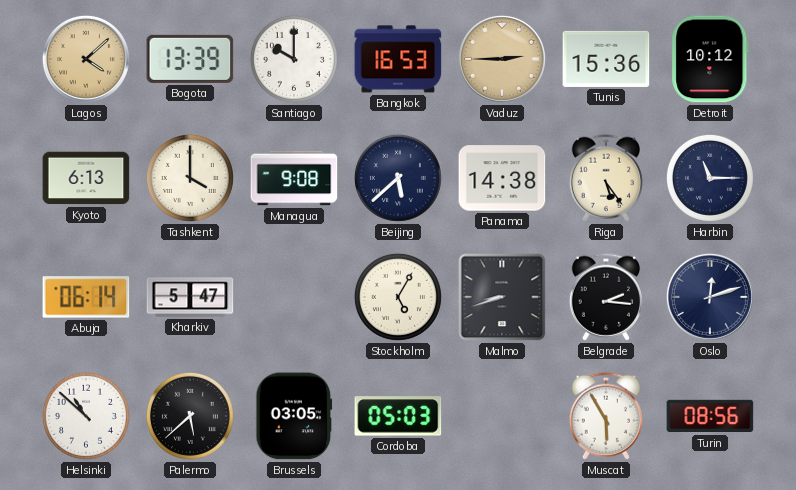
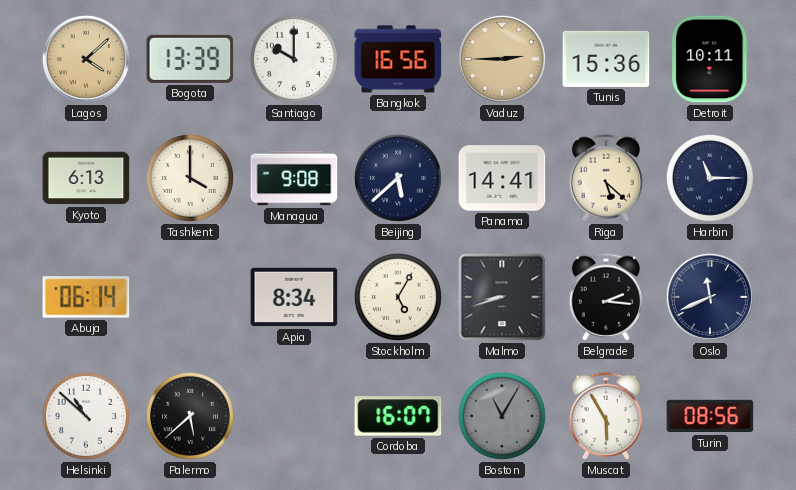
Bangkok: 16:53 -> 16:56
Detroit: 10:12 -> 10:11
Panama: 14:38 -> 14:41
Riga: 5:24 -> 5:22
Kharkiv: 5:47 -> none
Apia: none -> 8:34
Oslo: 12:12 -> 11:41
Brussels: 03:05 -> none
Cordoba: 05:03 -> 16:07
Boston: none -> 11:05
